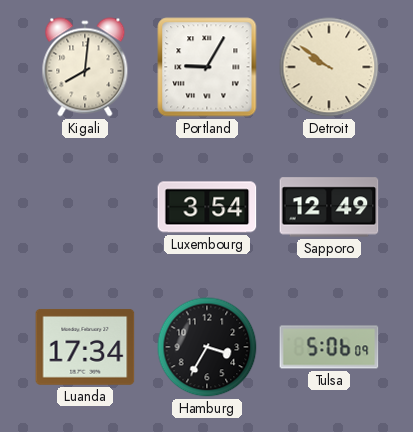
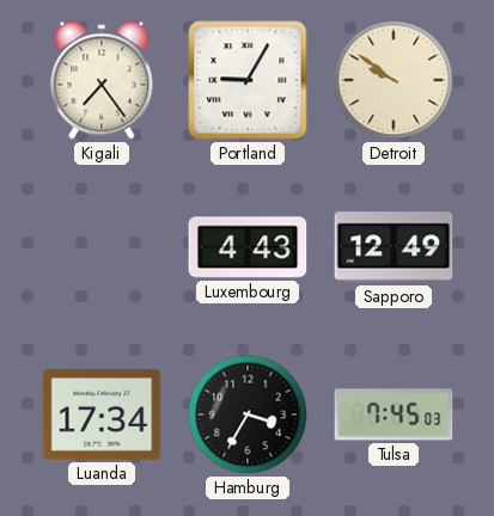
Kigali: 8:01 -> 7:24
Luxembourg: 3:54 -> 4:43
Tulsa: 5:06 -> 7:45
